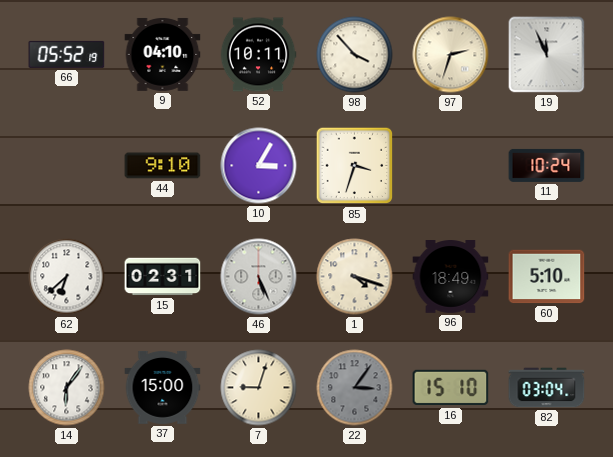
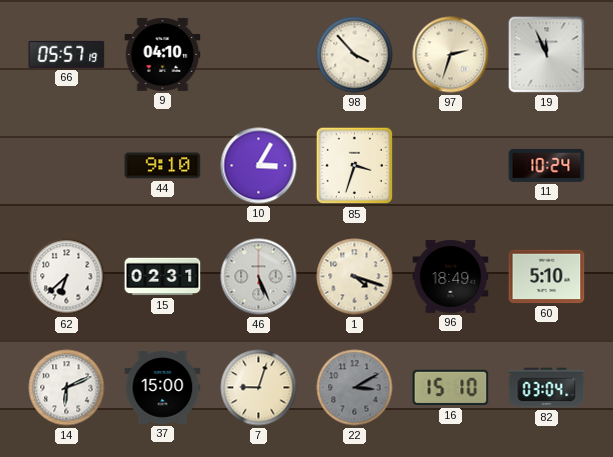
66: 05:52 -> 05:57
52: 10:11 -> none
14: 6:06 -> 6:11
22: 3:06 -> 3:10
